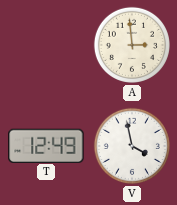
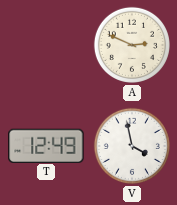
A: 2:59 -> 2:49
